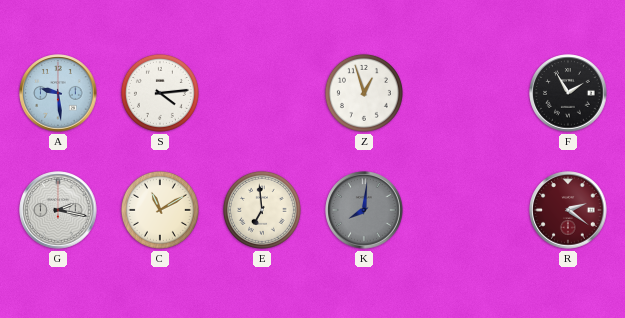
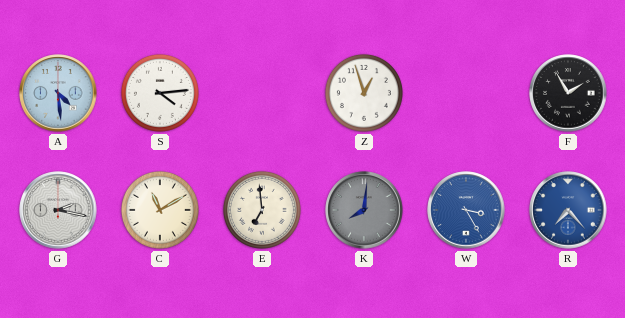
A: 9:29 -> 4:29
W: none -> 3:25
R: 2:21 -> 7:23
R dial: burgundy -> blue
